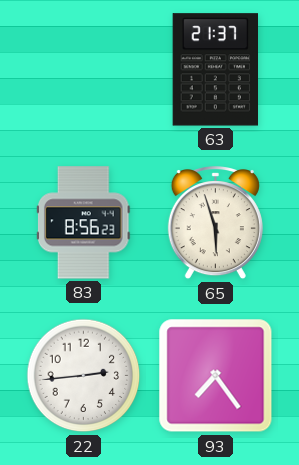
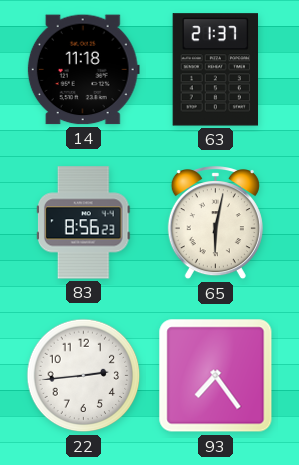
14: none -> 11:18
65: 5:57 -> 6:02
